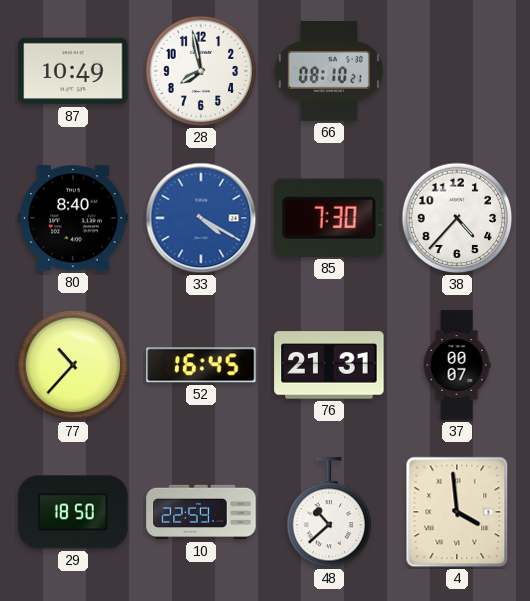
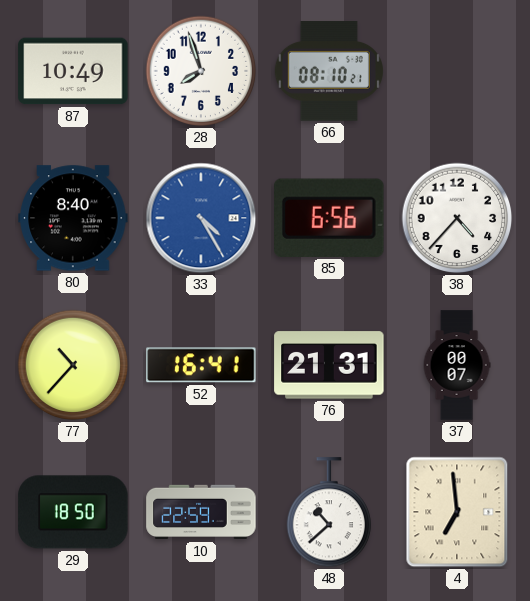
28: 7:58 -> 7:57
33: 4:20 -> 4:25
85: 7:30 -> 6:56
52: 16:45 -> 16:41
4: 3:59 -> 6:59
